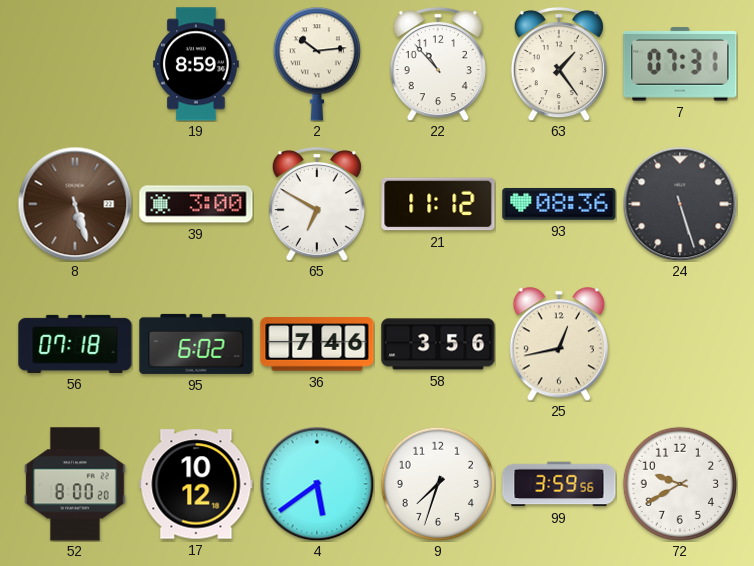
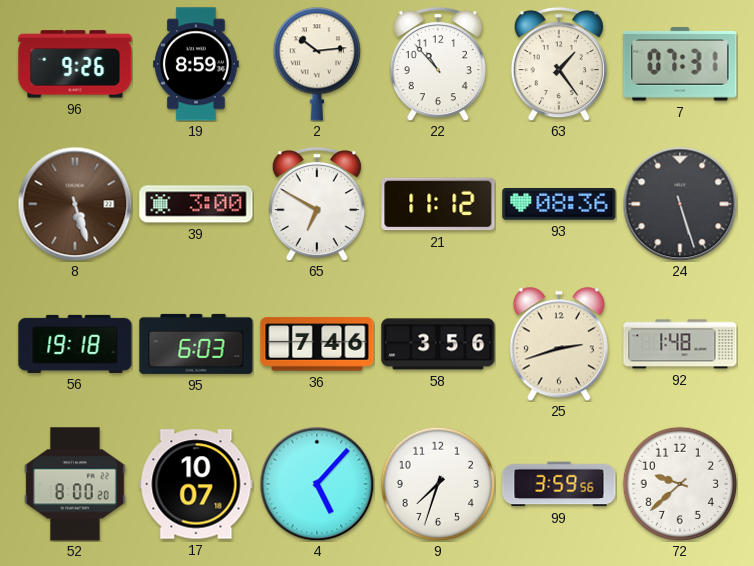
96: none -> 9:26
56: 07:18 -> 19:18
95: 6:02 -> 6:03
25: 12:43 -> 2:42
92: none -> 1:48
17: 10:12 -> 10:07
4: 5:39 -> 5:07
72: 9:40 -> 9:38
